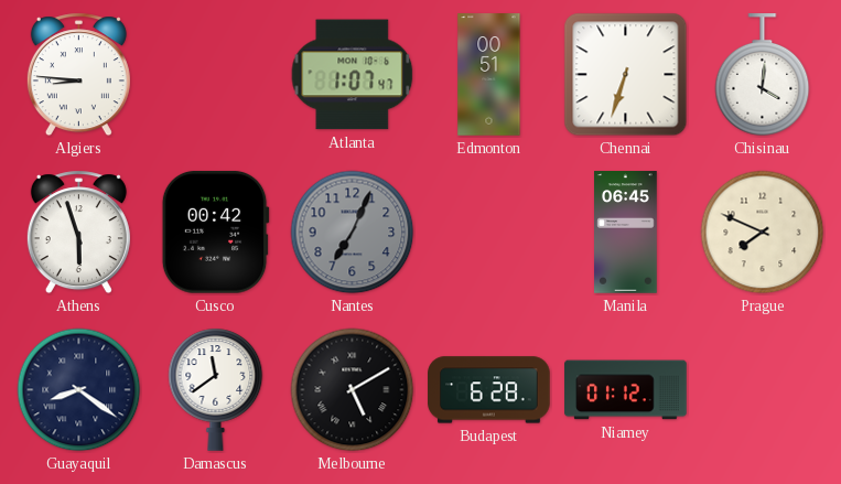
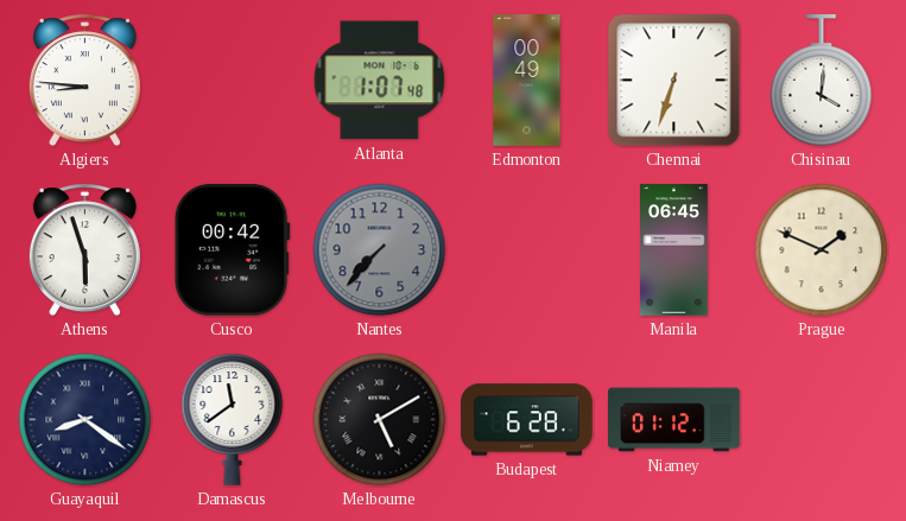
Atlanta: 1:07:47 -> 1:07:48
Edmonton: 00:51 -> 00:49
Nantes: 7:04 -> 7:37
Prague: 7:49 -> 1:49
